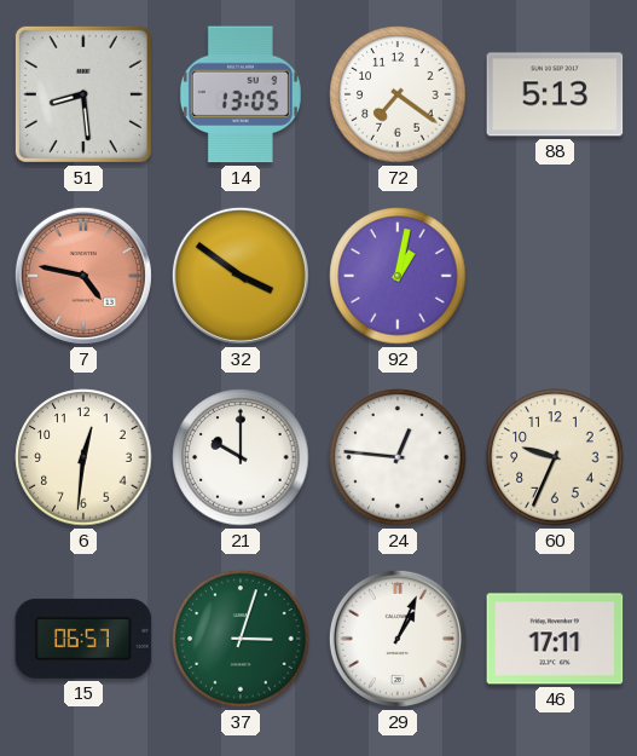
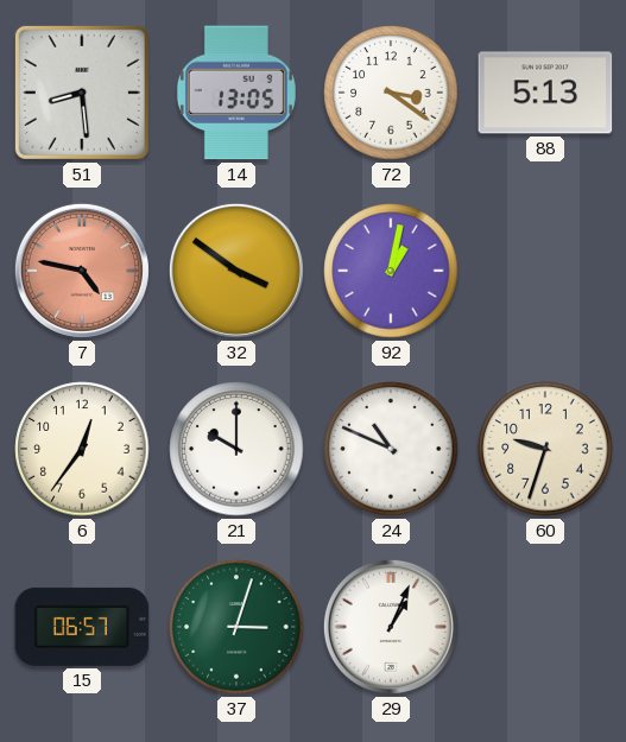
72: 7:21 -> 3:21
6: 12:31 -> 12:36
24: 12:46 -> 10:49
60: 9:34 -> 9:33
46: 17:11 -> none
